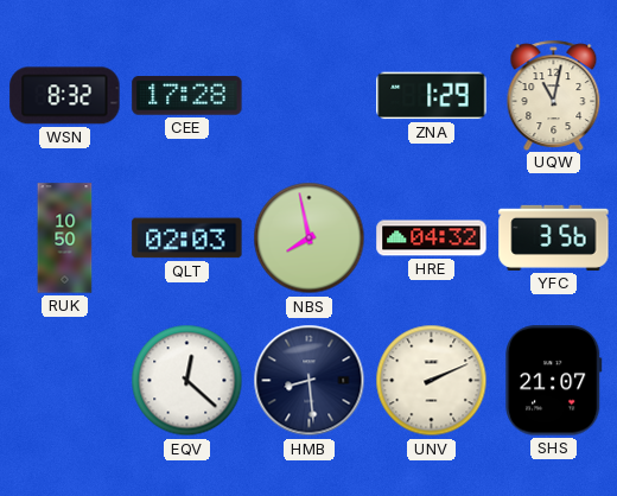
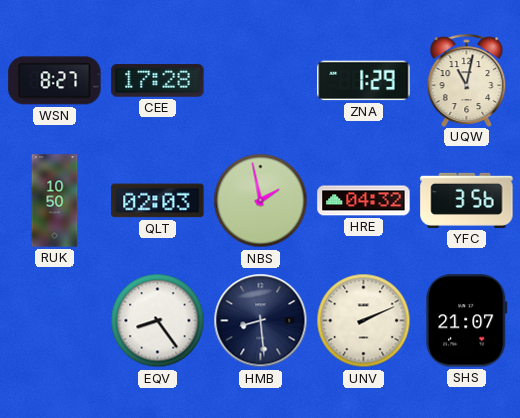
WSN: 8:32 -> 8:27
NBS: 7:58 -> 1:58
EQV: 12:22 -> 8:24
